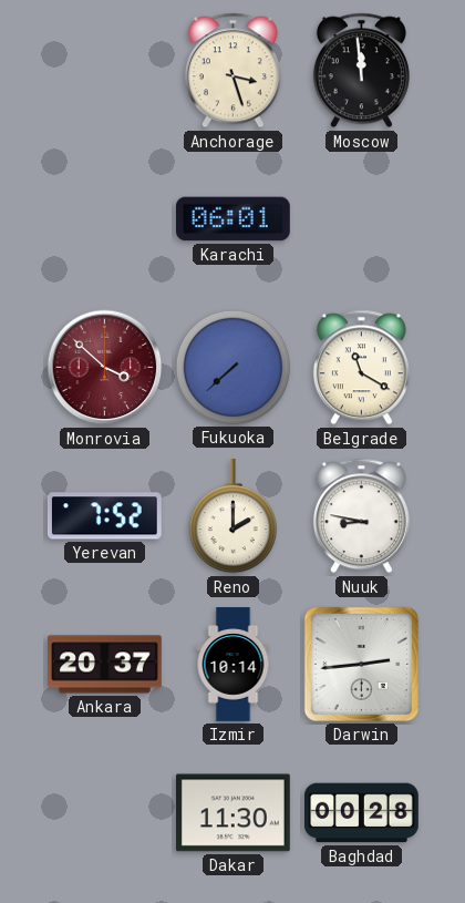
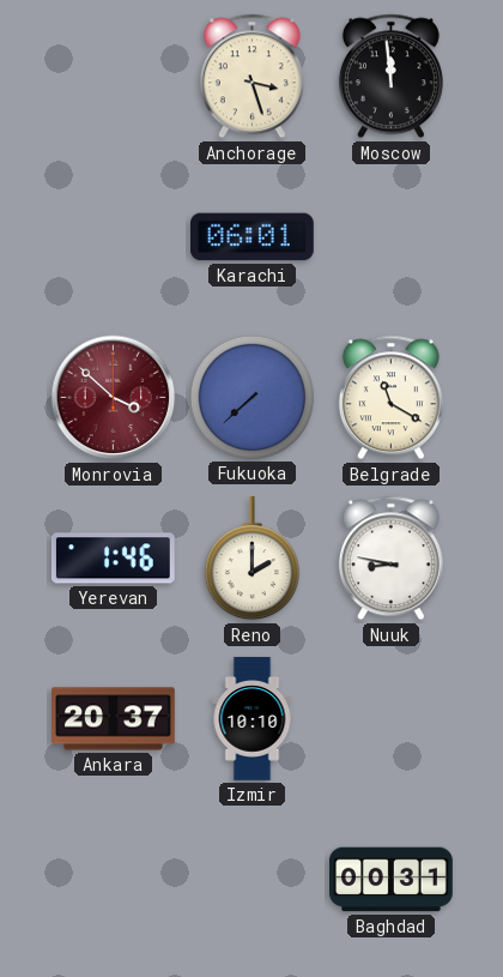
Yerevan: 7:52 -> 1:46
Izmir: 10:14 -> 10:10
Darwin: 2:44 -> none
Dakar: 11:30 -> none
Baghdad: 00:28 -> 00:31
